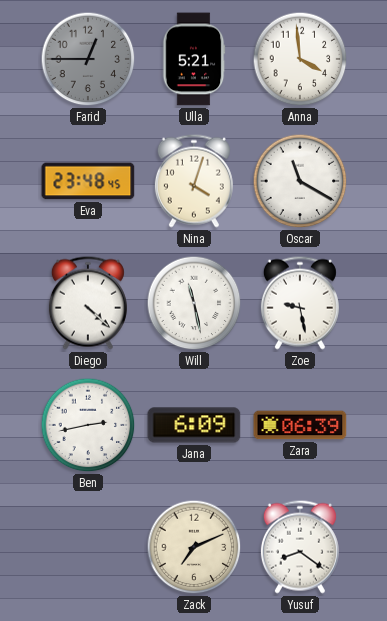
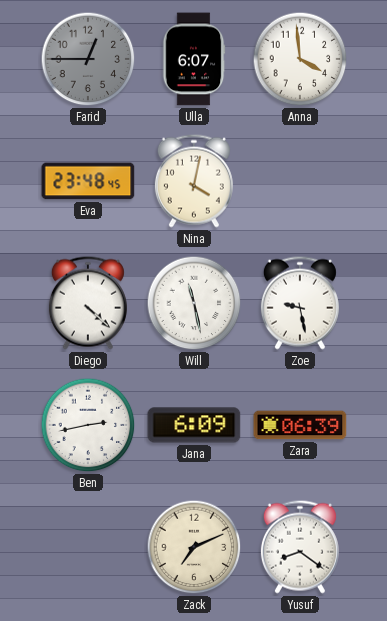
Ulla: 5:21 -> 6:07
Nina: 4:03 -> 4:02
Oscar: 11:20 -> none
